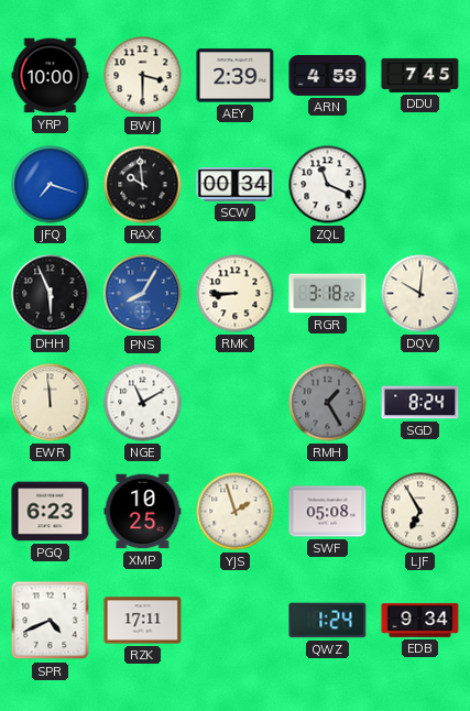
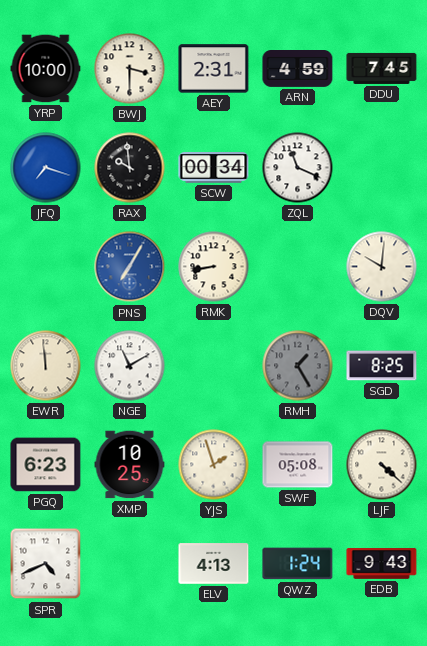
AEY: 2:39 -> 2:31
DHH: 5:56 -> none
PNS: 8:05 -> 7:05
RMK: 8:45 -> 8:43
RGR: 3:18 -> none
SGD: 8:24 -> 8:25
LJF: 6:55 -> 4:22
RZK: 17:11 -> none
ELV: none -> 4:13
EDB: 9:34 -> 9:43
